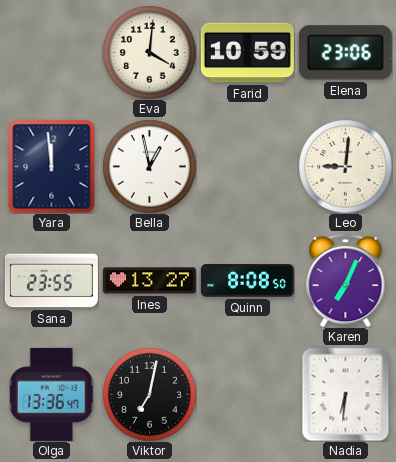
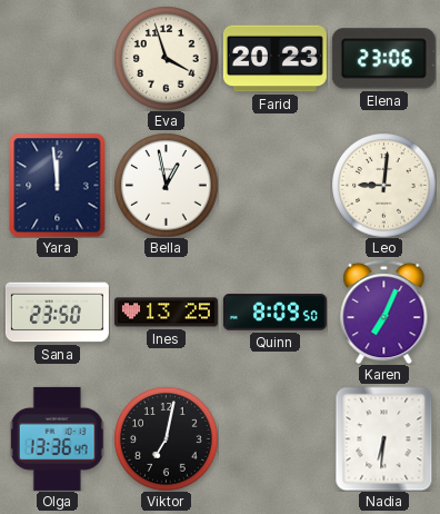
Eva: 4:01 -> 3:57
Farid: 10:59 -> 20:23
Sana: 23:55 -> 23:50
Ines: 13:27 -> 13:25
Quinn: 8:08 -> 8:09
